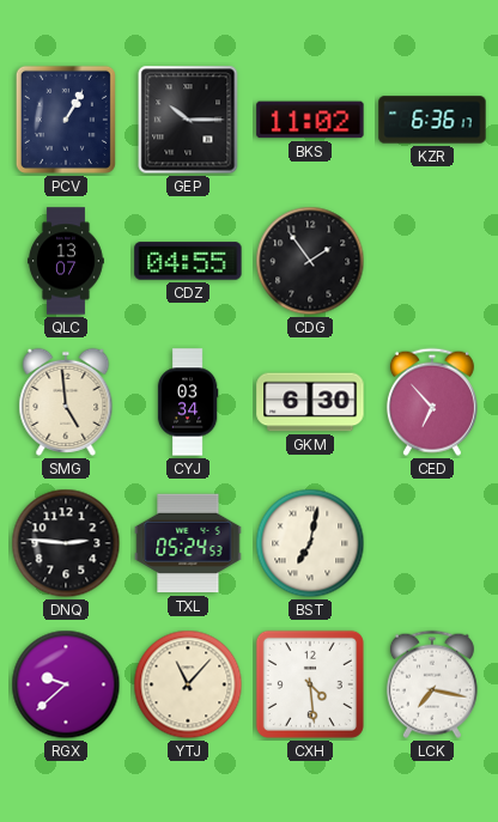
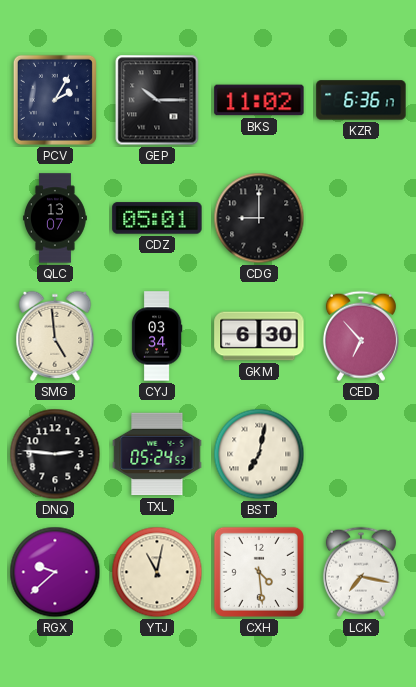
PCV: 1:05 -> 2:05
CDZ: 04:55 -> 05:01
CDG: 1:54 -> 9:00
YTJ: 11:07 -> 11:02
